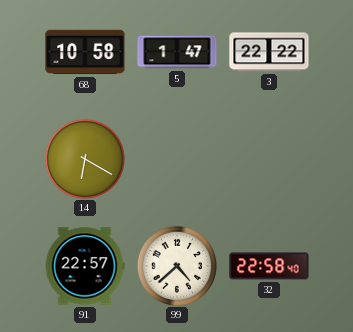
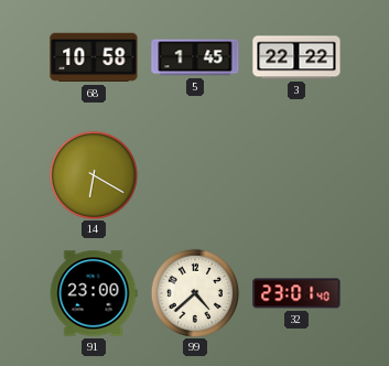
5: 1:47 -> 1:45
91: 22:57 -> 23:00
32: 22:58 -> 23:01
